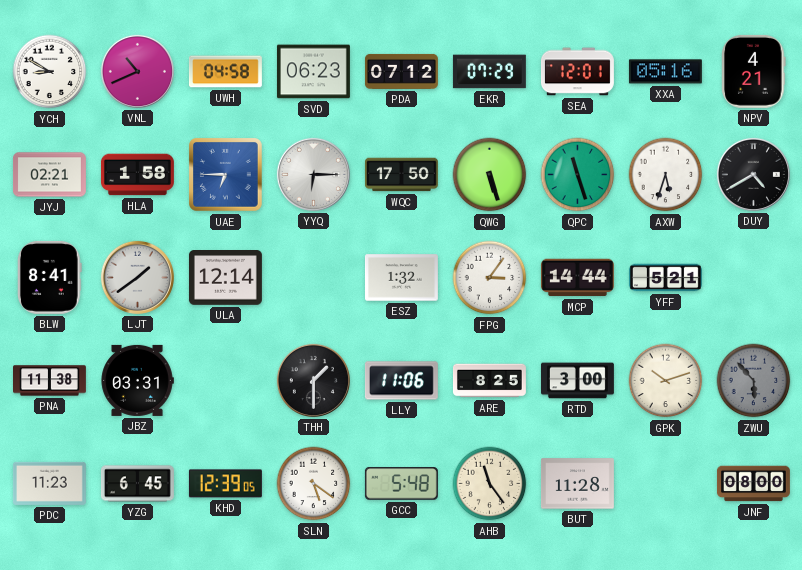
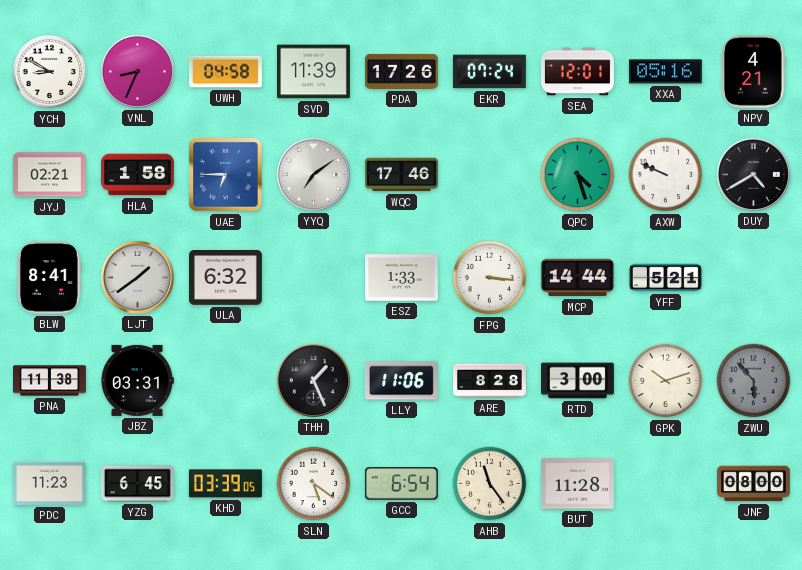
VNL: 10:41 -> 8:34
SVD: 06:23 -> 11:39
PDA: 07:12 -> 17:26
EKR: 07:29 -> 07:24
YYQ: 6:15 -> 7:09
WQC: 17:50 -> 17:46
QWG: 5:27 -> none
QPC: 11:27 -> 4:27
AXW: 5:33 -> 9:49
ULA: 12:14 -> 6:32
ESZ: 1:32 -> 1:33
FPG: 3:06 -> 3:16
THH: 1:30 -> 1:26
ARE: 8:25 -> 8:28
KHD: 12:39 -> 03:39
GCC: 5:48 -> 6:54
